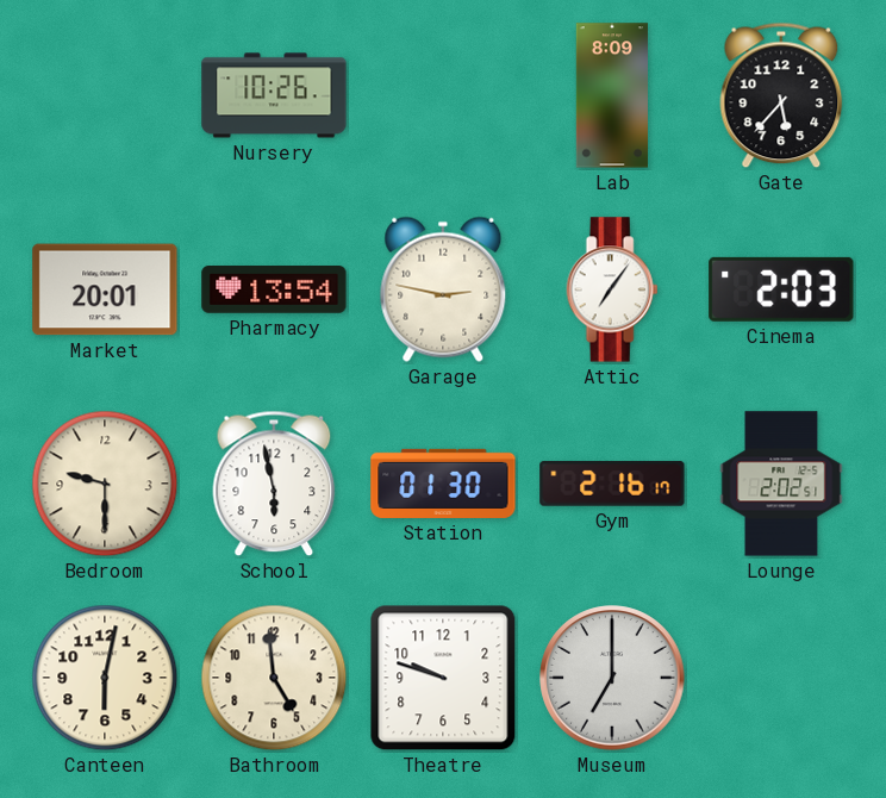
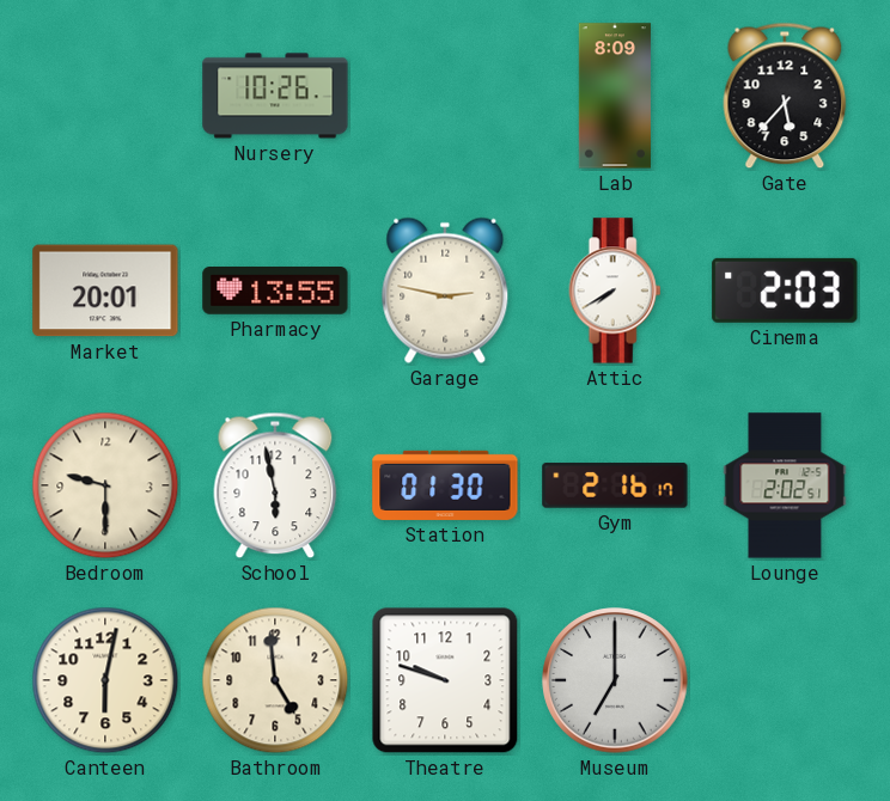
Pharmacy: 13:54 -> 13:55
Attic: 7:06 -> 7:40
